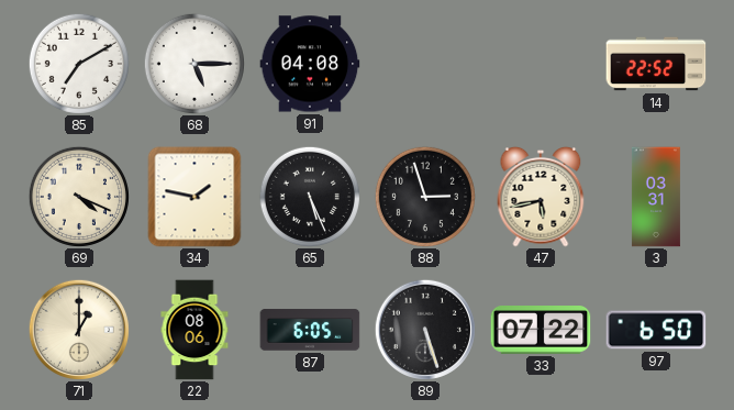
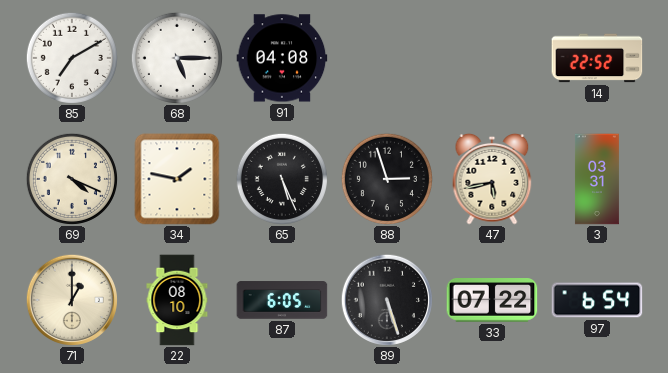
22: 08:06 -> 08:10
97: 6:50 -> 6:54
